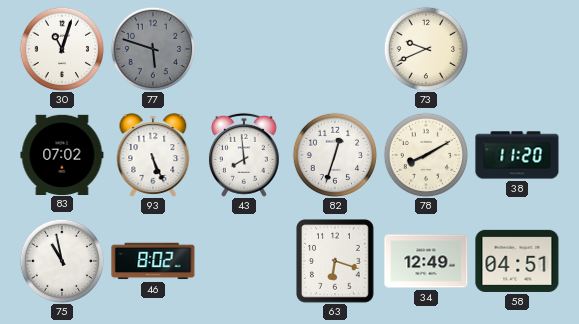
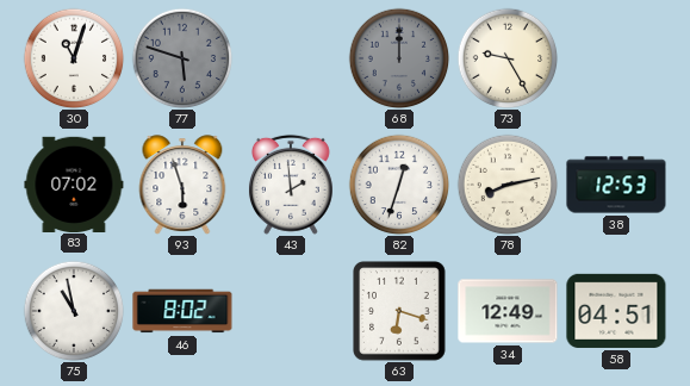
68: none -> 12:00
73: 9:41 -> 9:25
93: 5:26 -> 5:57
43: 7:59 -> 1:59
78: 8:10 -> 8:13
38: 11:20 -> 12:53
